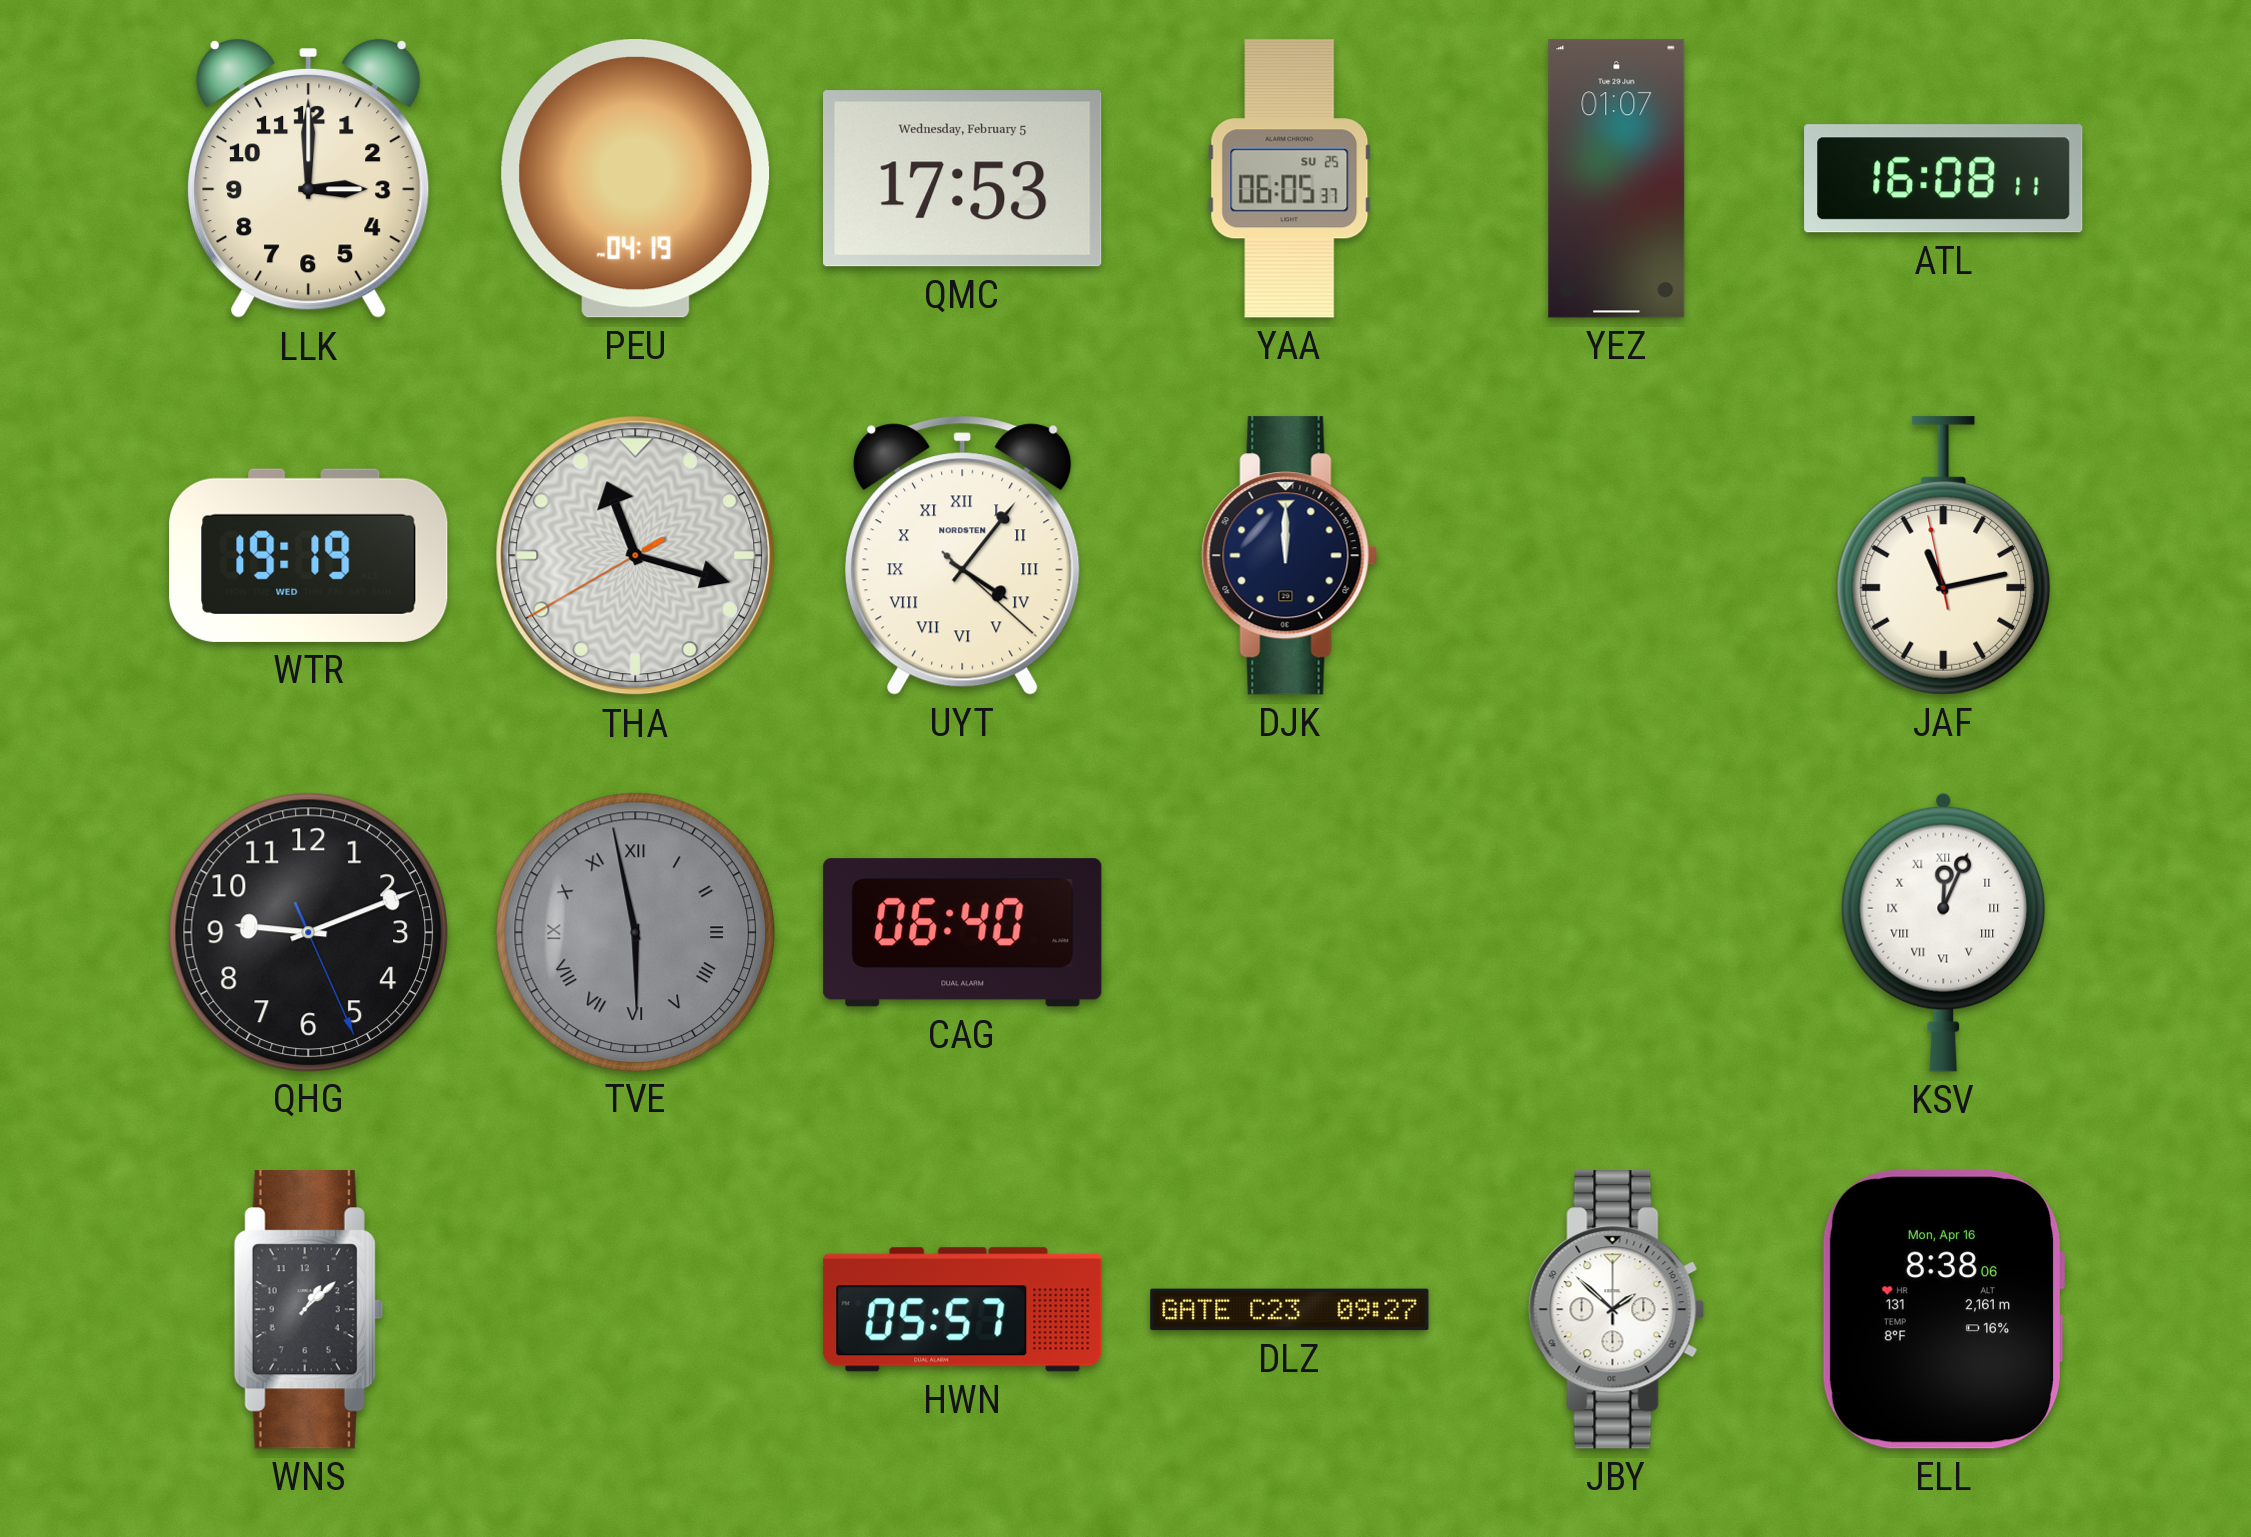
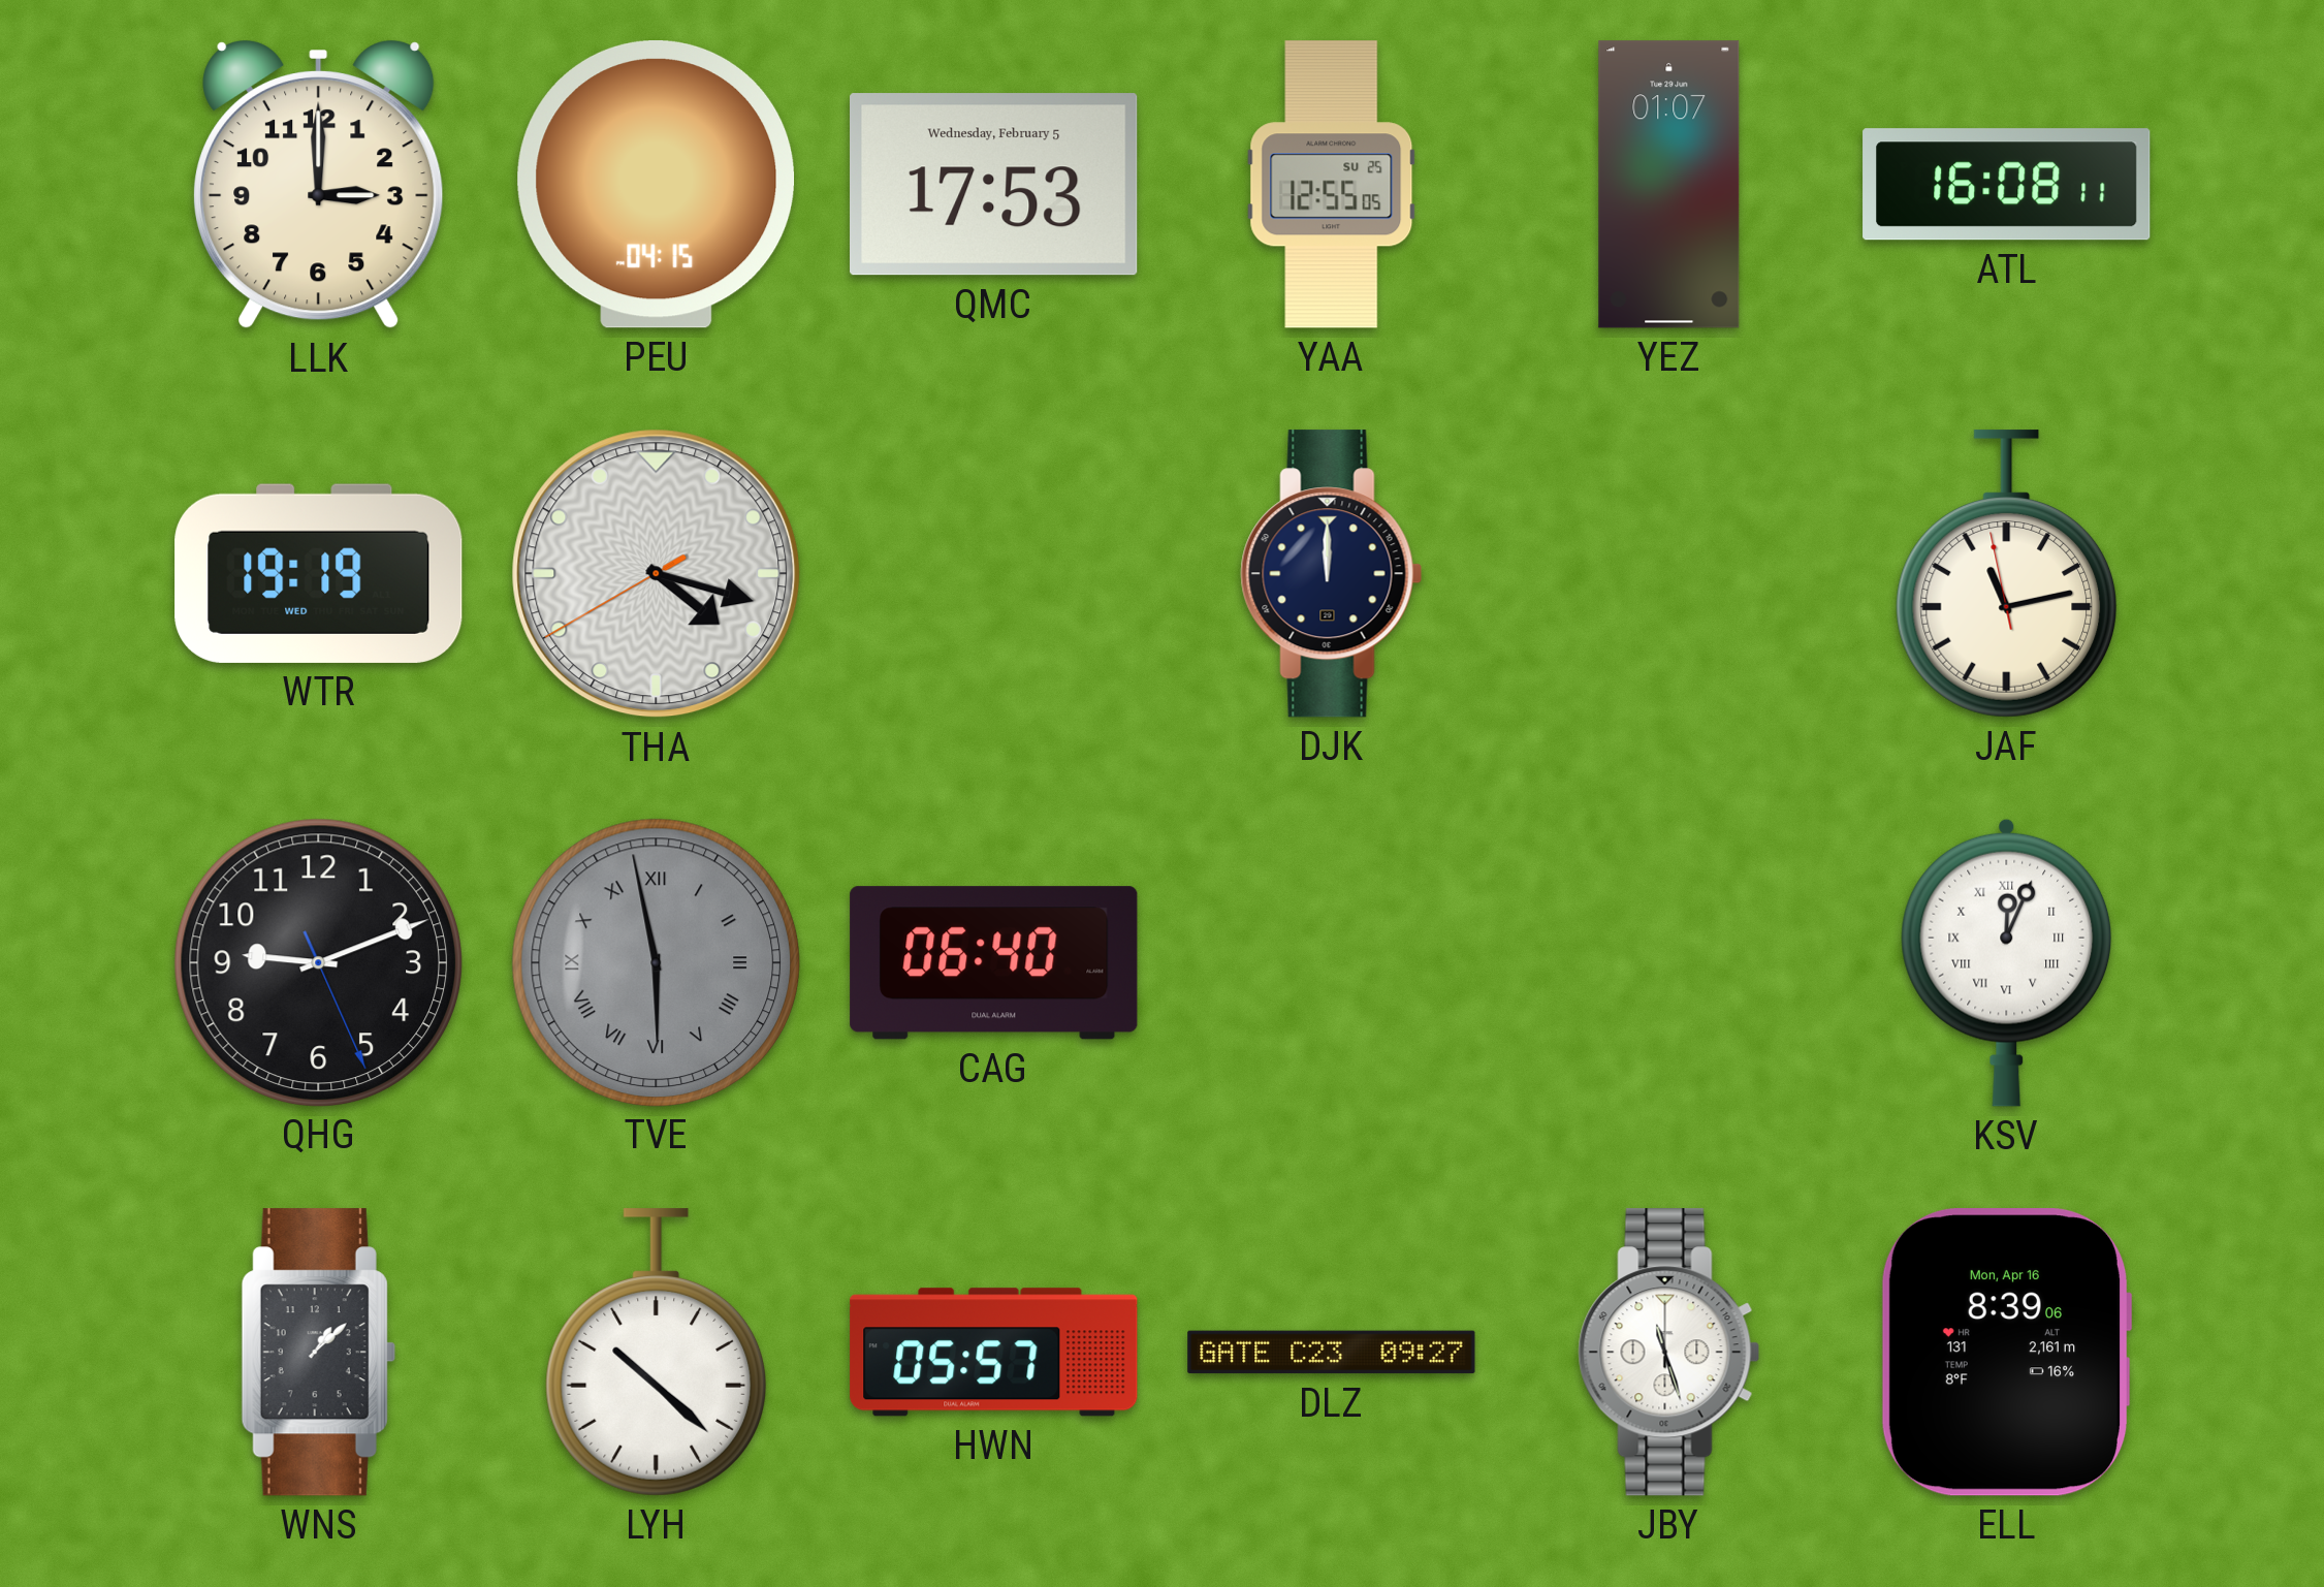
PEU: 04:19 -> 04:15
YAA: 06:05 -> 12:55
THA: 11:17 -> 4:17
UYT: 4:06 -> none
LYH: none -> 10:22
JBY: 1:52 -> 11:27
ELL: 8:38 -> 8:39
